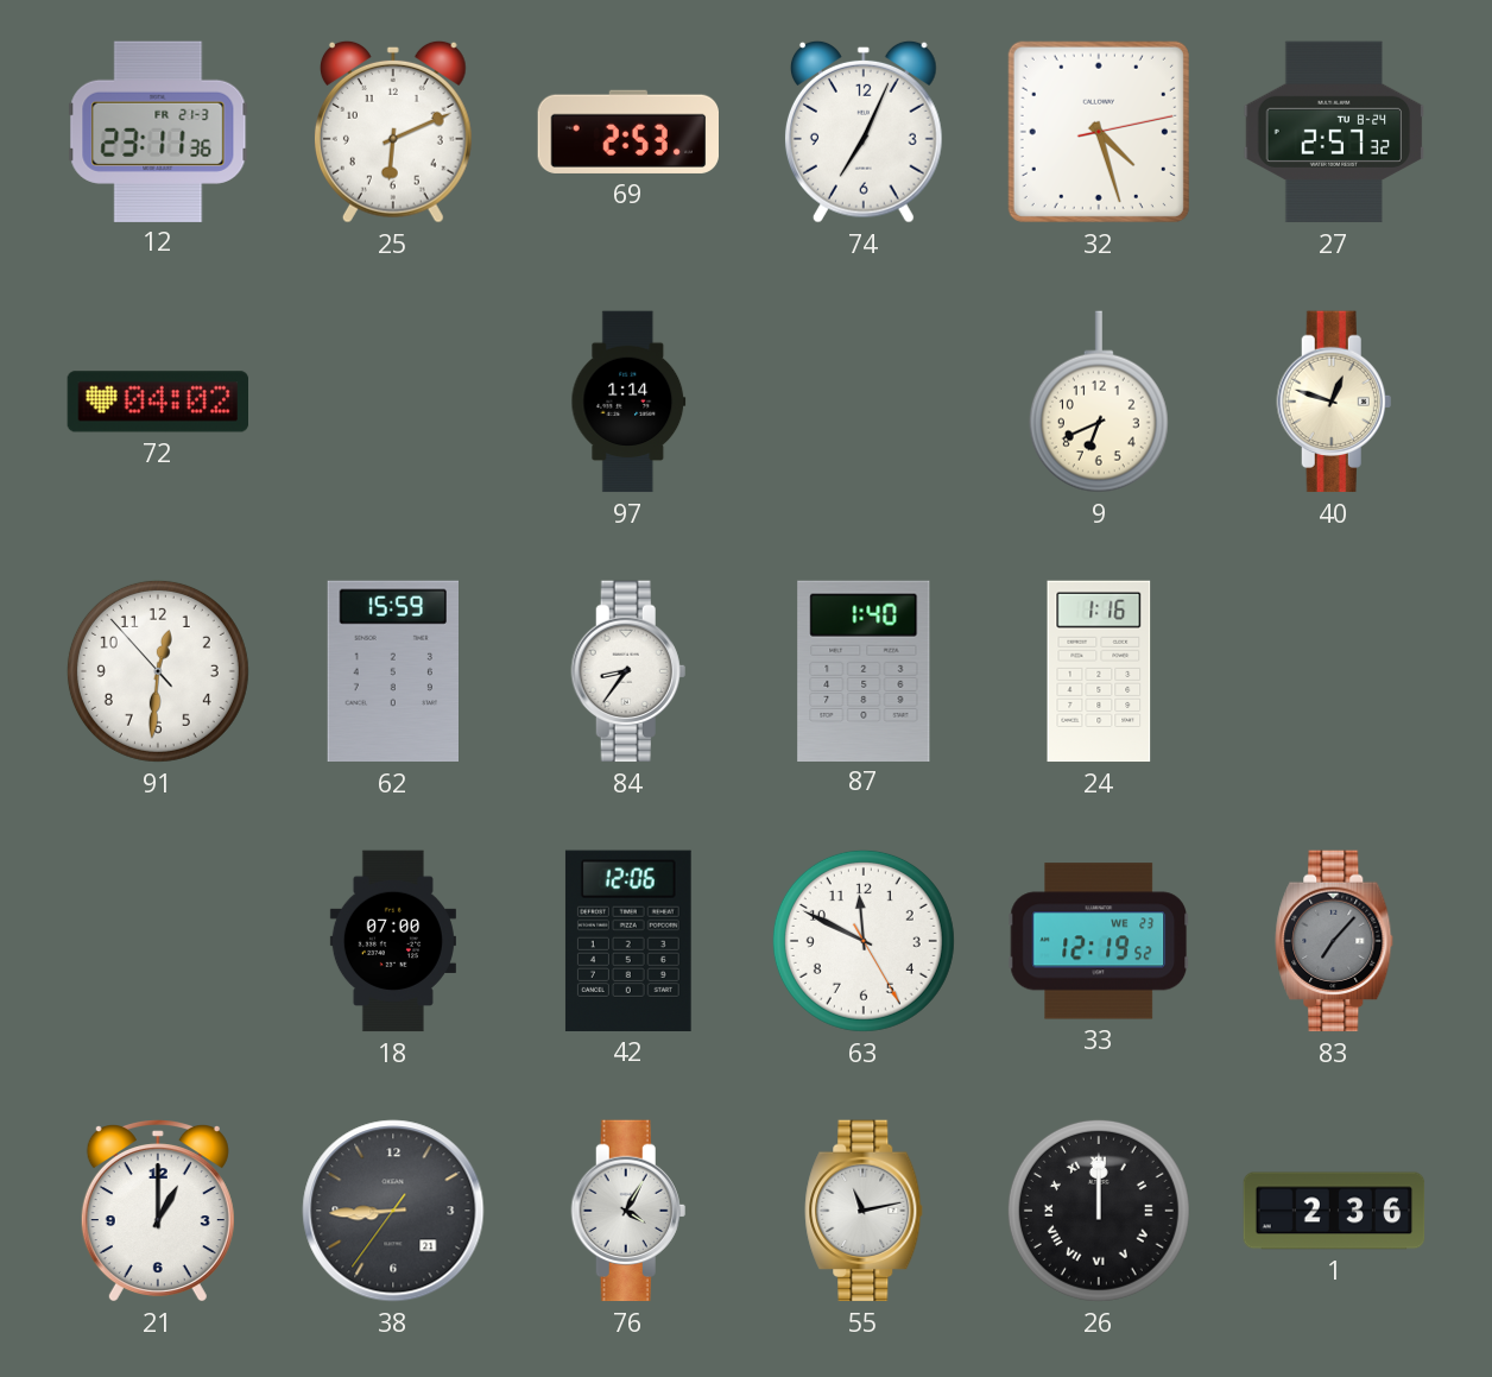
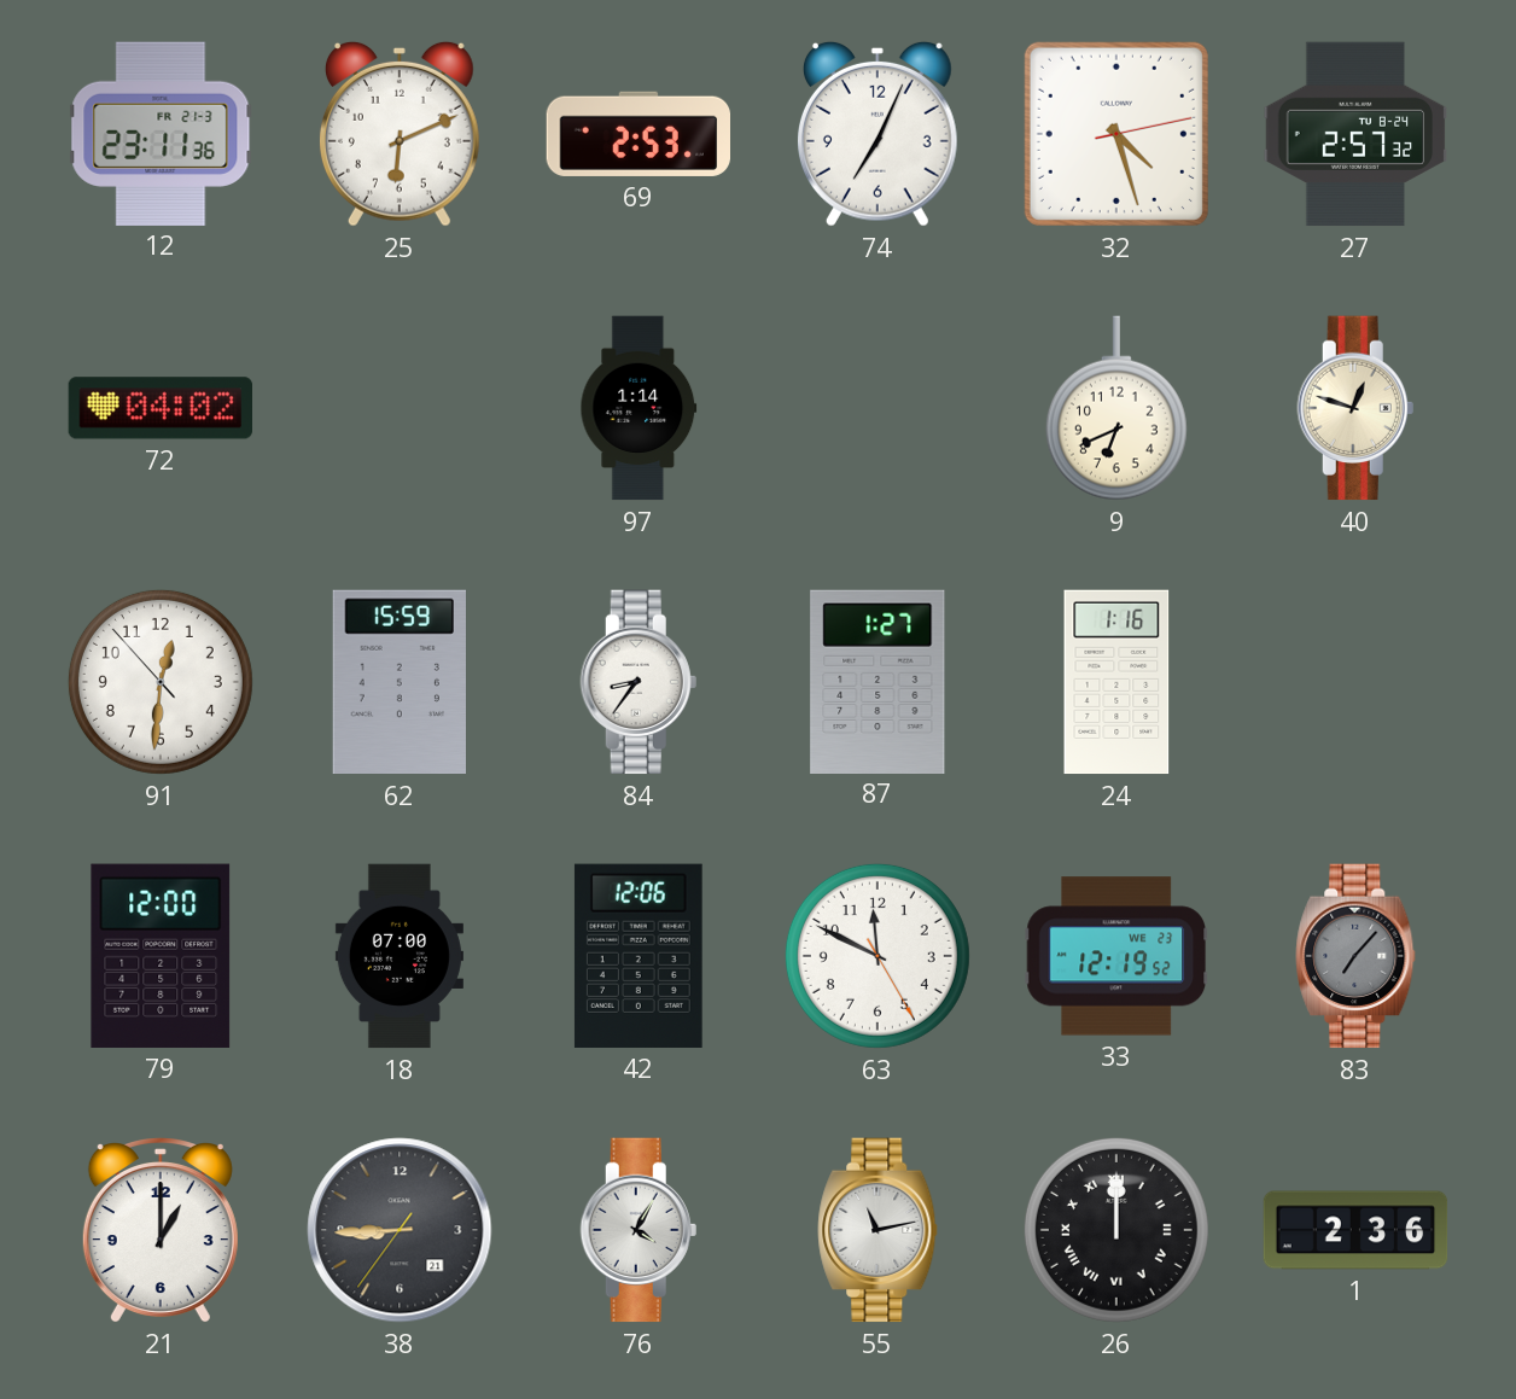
87: 1:40 -> 1:27
79: none -> 12:00
